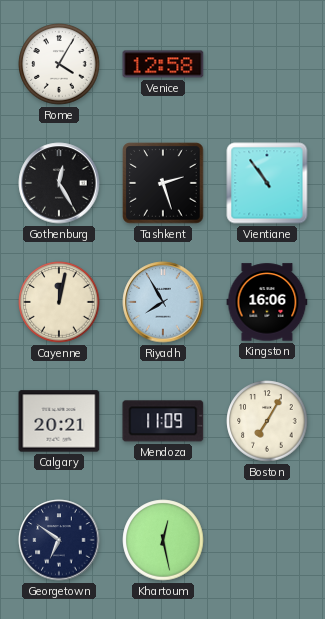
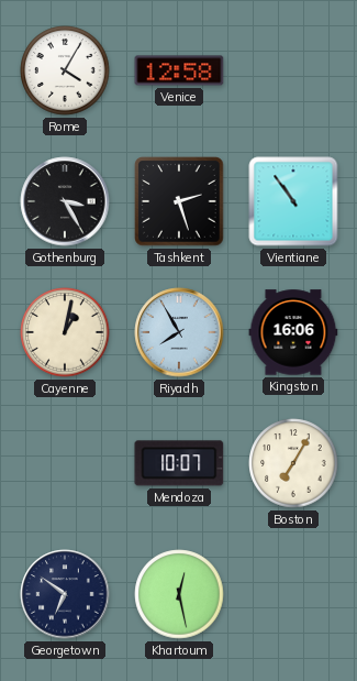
Gothenburg: 12:25 -> 3:25
Cayenne: 12:02 -> 1:02
Calgary: 20:21 -> none
Mendoza: 11:09 -> 10:07
